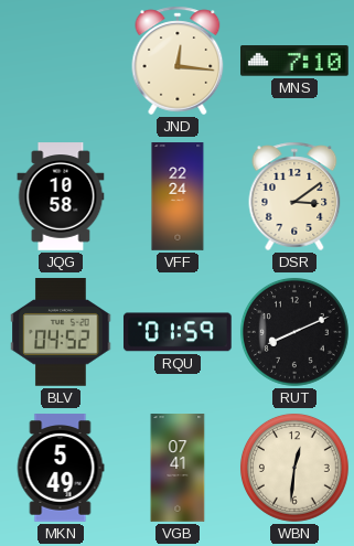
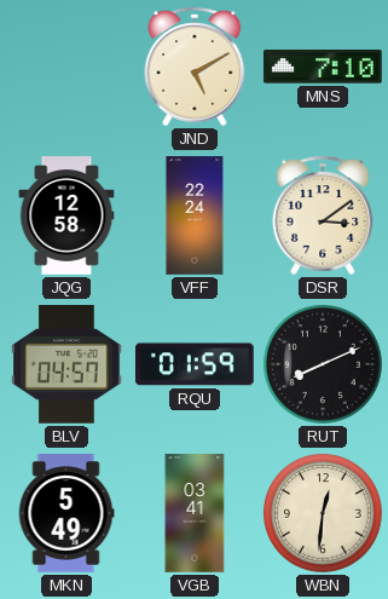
JND: 12:16 -> 5:10
JQG: 10:58 -> 12:58
BLV: 04:52 -> 04:57
VGB: 07:41 -> 03:41
